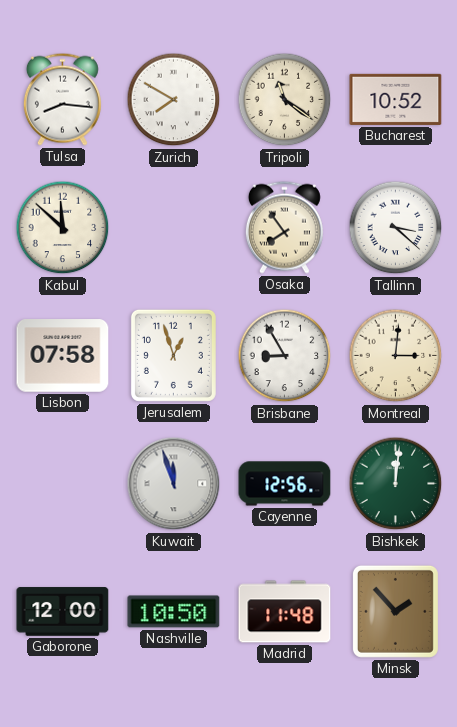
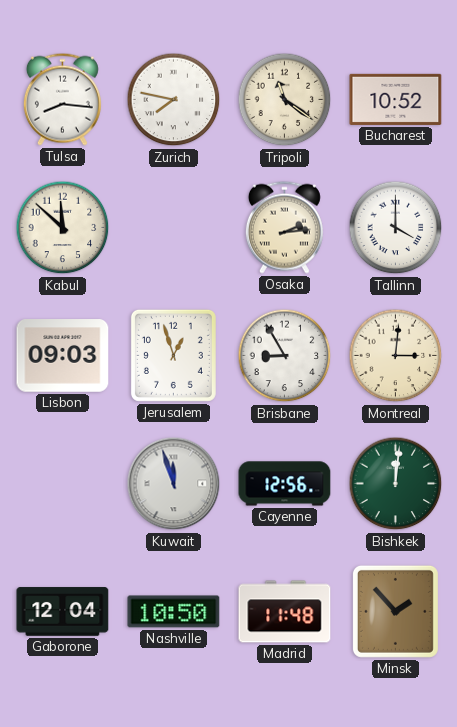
Zurich: 7:50 -> 7:47
Osaka: 7:54 -> 2:14
Tallinn: 3:22 -> 4:00
Lisbon: 07:58 -> 09:03
Gaborone: 12:00 -> 12:04
